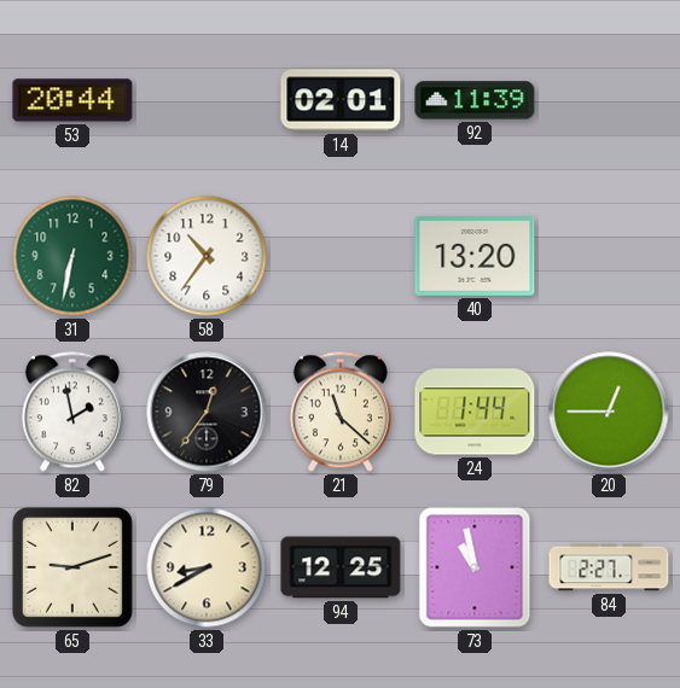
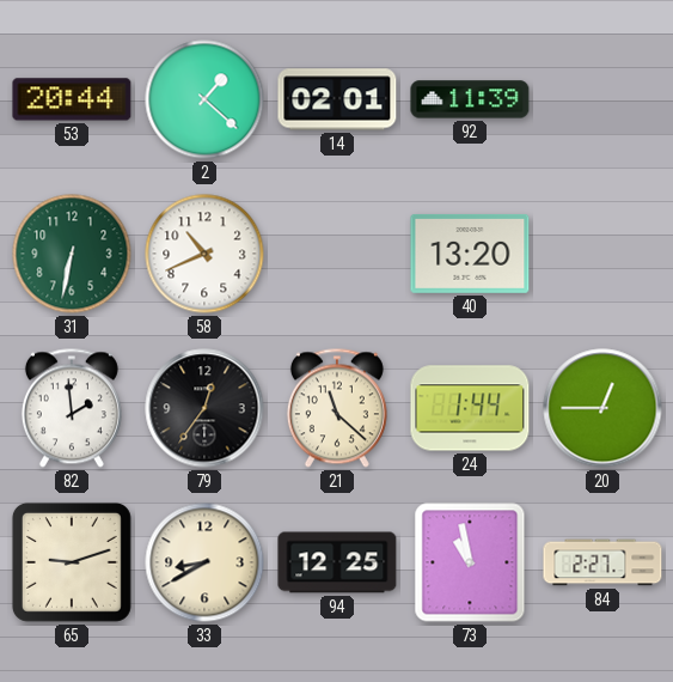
2: none -> 1:22
58: 10:36 -> 10:41
82: 1:58 -> 1:59
